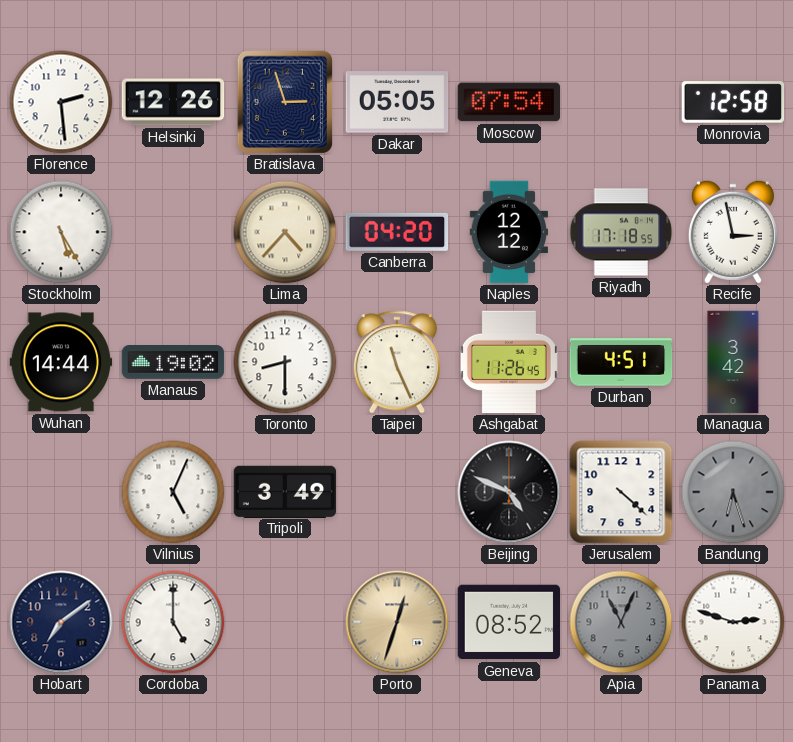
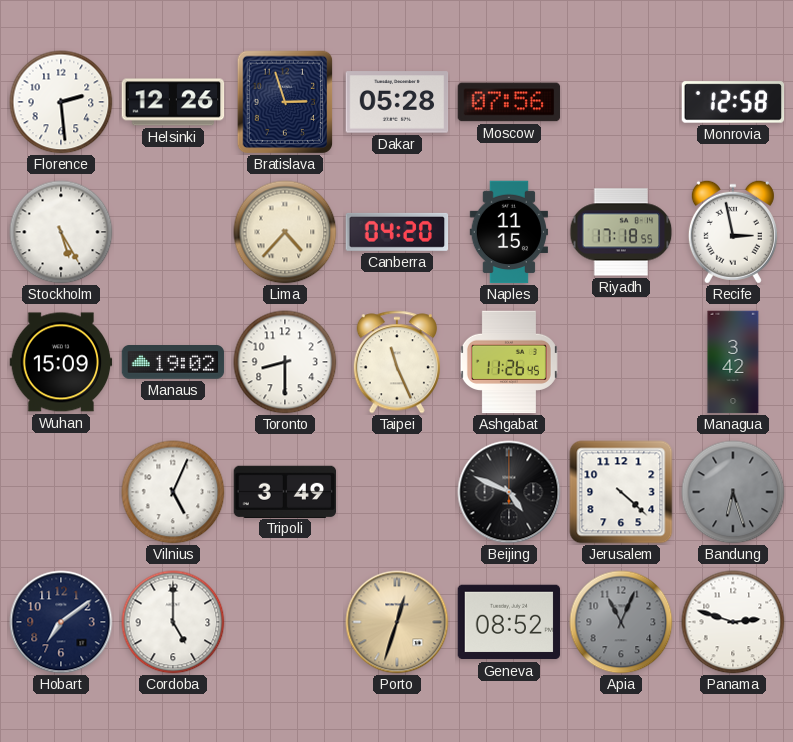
Dakar: 05:05 -> 05:28
Moscow: 07:54 -> 07:56
Naples: 12:12 -> 11:15
Wuhan: 14:44 -> 15:09
Durban: 4:51 -> none
